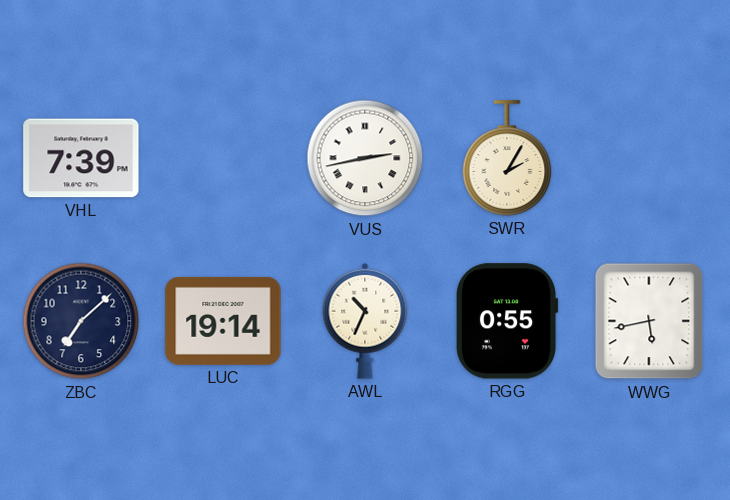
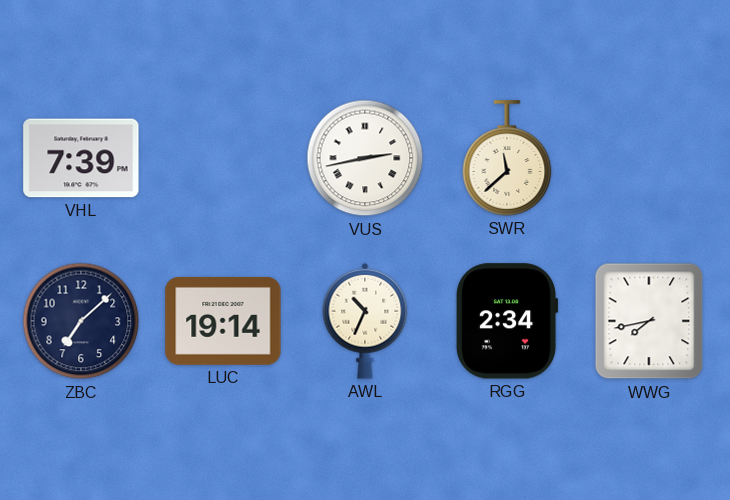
SWR: 2:05 -> 11:38
RGG: 0:55 -> 2:34
WWG: 5:43 -> 7:43
